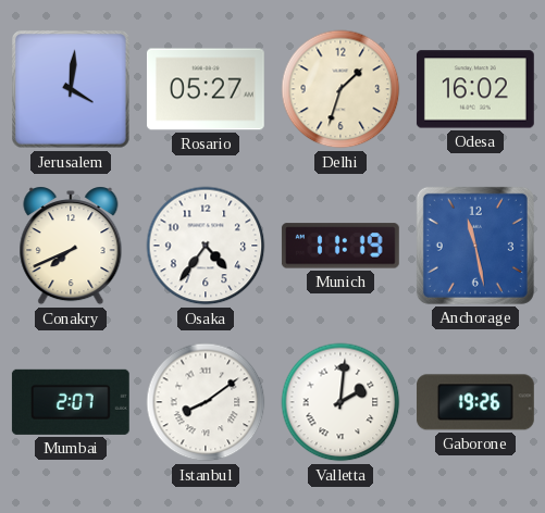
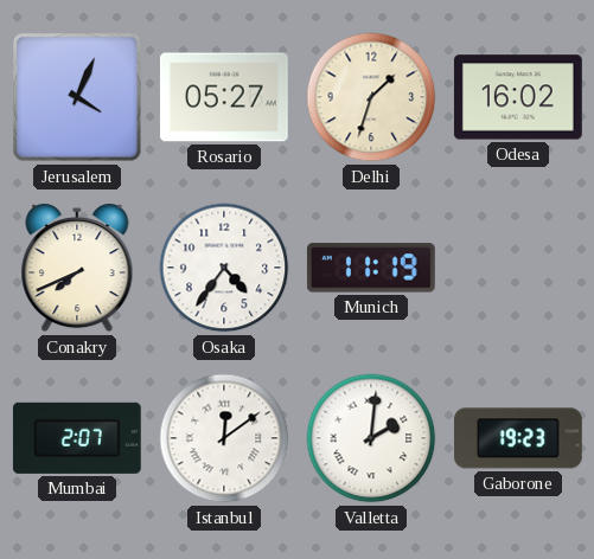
Jerusalem: 4:01 -> 4:04
Anchorage: 11:28 -> none
Istanbul: 8:09 -> 12:09
Gaborone: 19:26 -> 19:23
